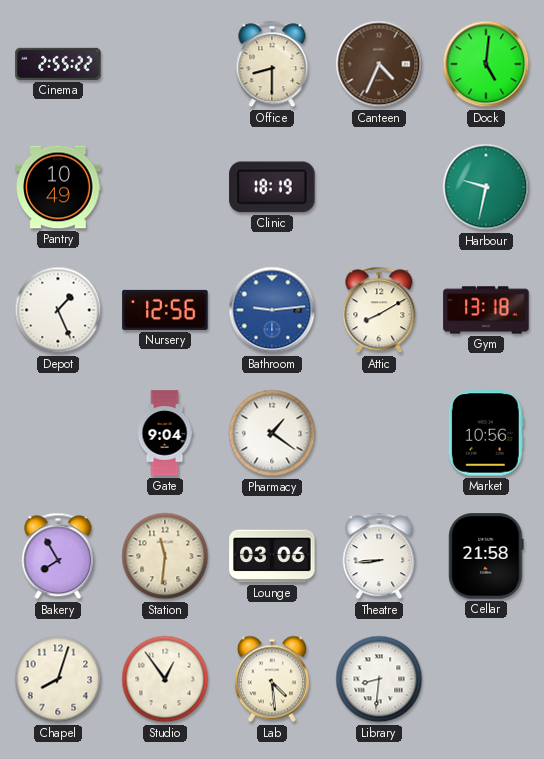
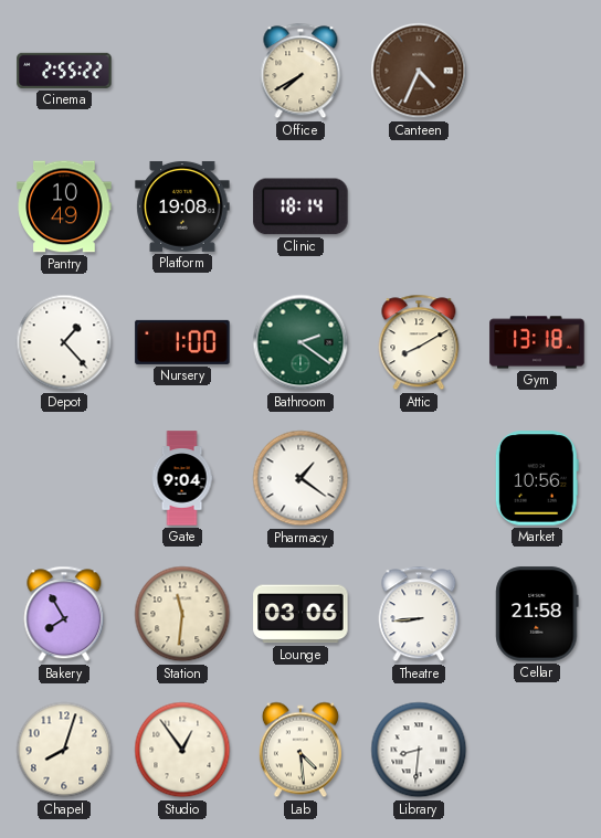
Office: 8:30 -> 7:40
Dock: 5:01 -> none
Platform: none -> 19:08
Clinic: 18:19 -> 18:14
Harbour: 9:32 -> none
Depot: 1:26 -> 1:23
Nursery: 12:56 -> 1:00
Bathroom: 9:14 -> 2:21
Bathroom dial: blue -> green
